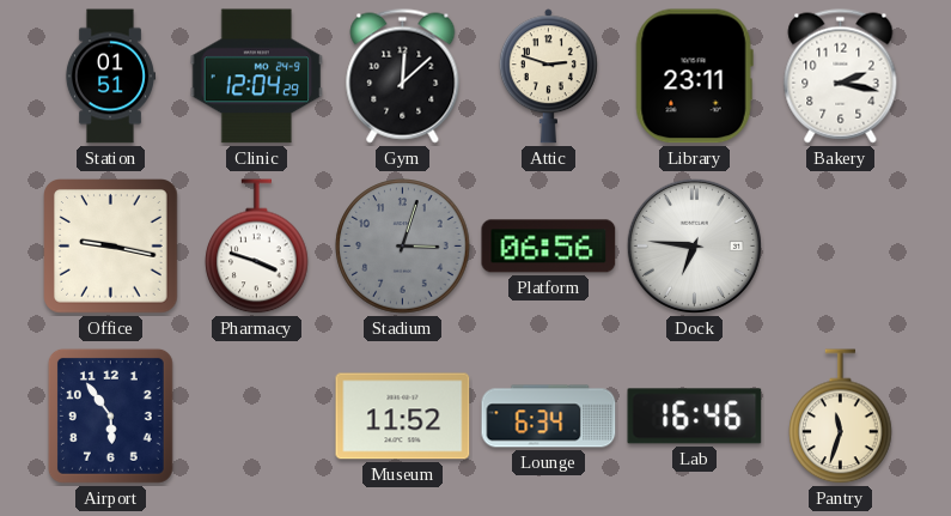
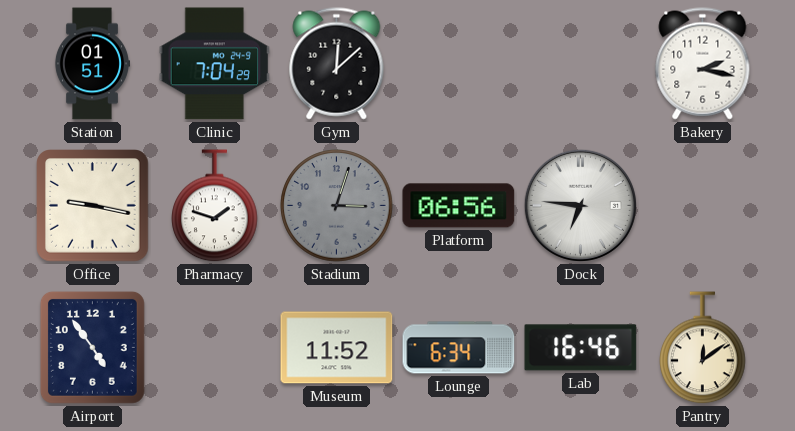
Clinic: 12:04 -> 7:04
Attic: 2:48 -> none
Library: 23:11 -> none
Pharmacy: 3:48 -> 1:48
Airport: 5:54 -> 4:54
Pantry: 11:33 -> 12:09
